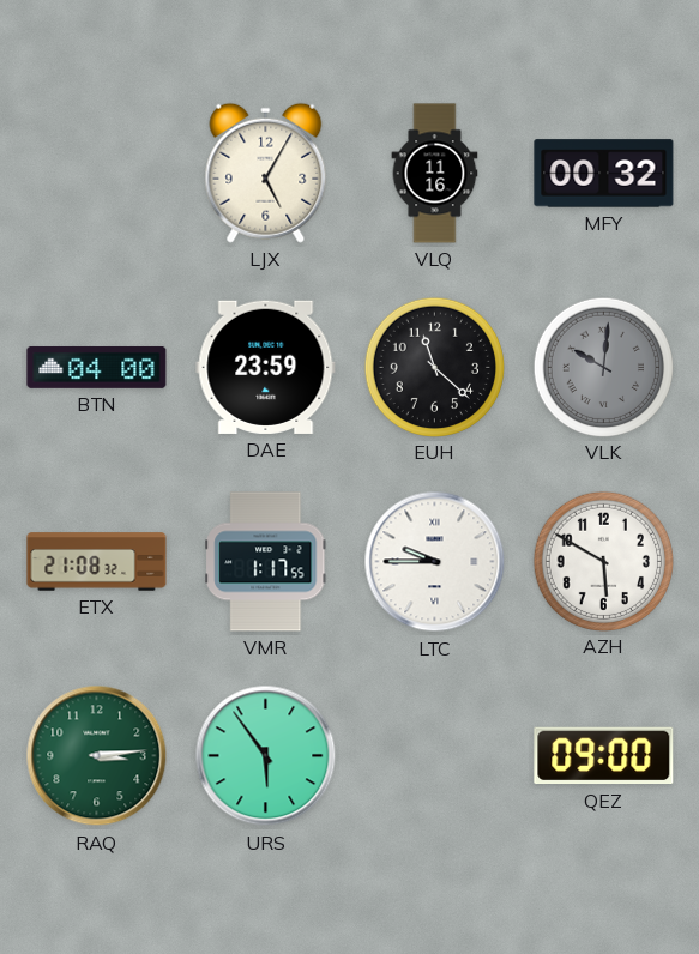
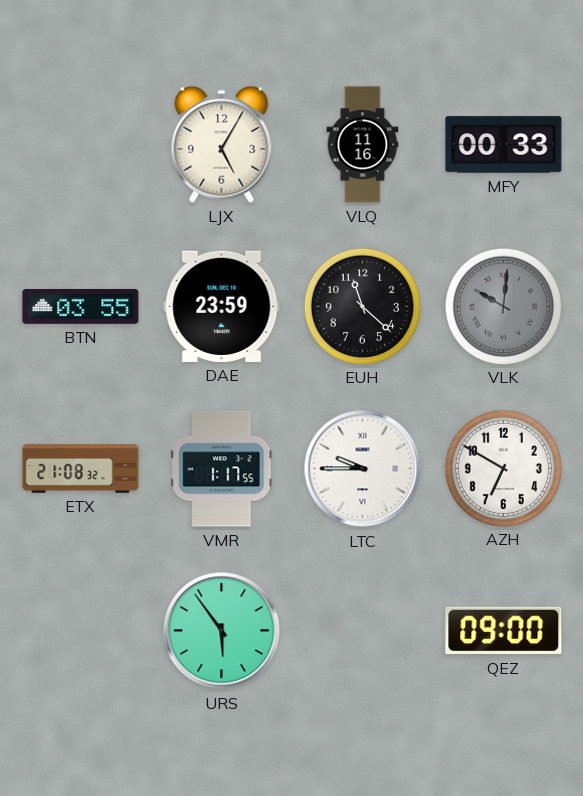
MFY: 00:32 -> 00:33
BTN: 04:00 -> 03:55
AZH: 5:50 -> 6:50
RAQ: 3:14 -> none
